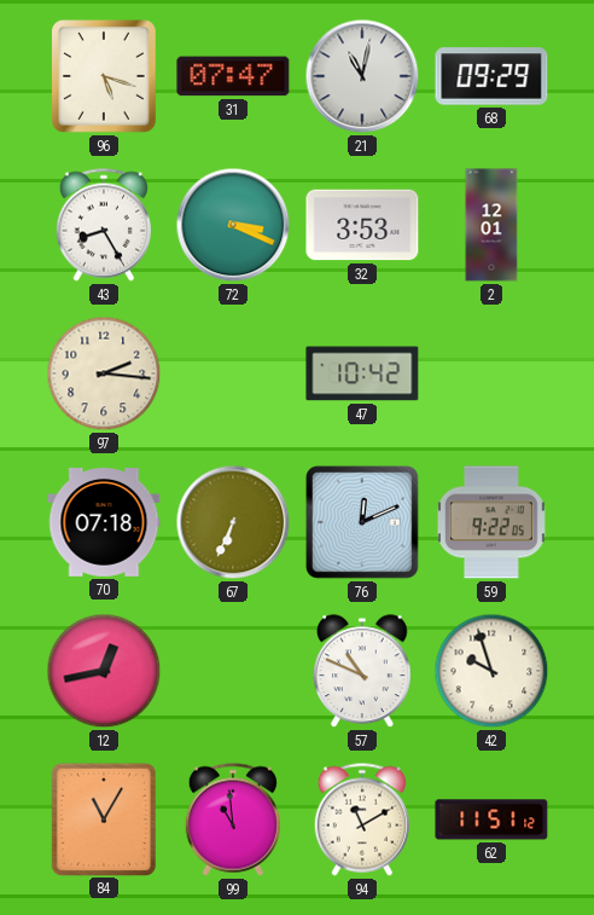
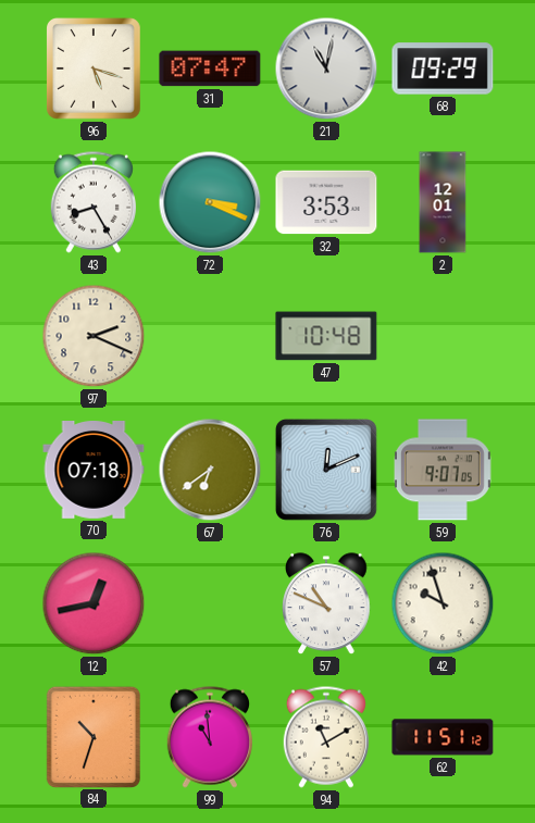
97: 2:16 -> 2:19
47: 10:42 -> 10:48
67: 6:34 -> 6:39
59: 9:22 -> 9:07
84: 11:05 -> 10:33
